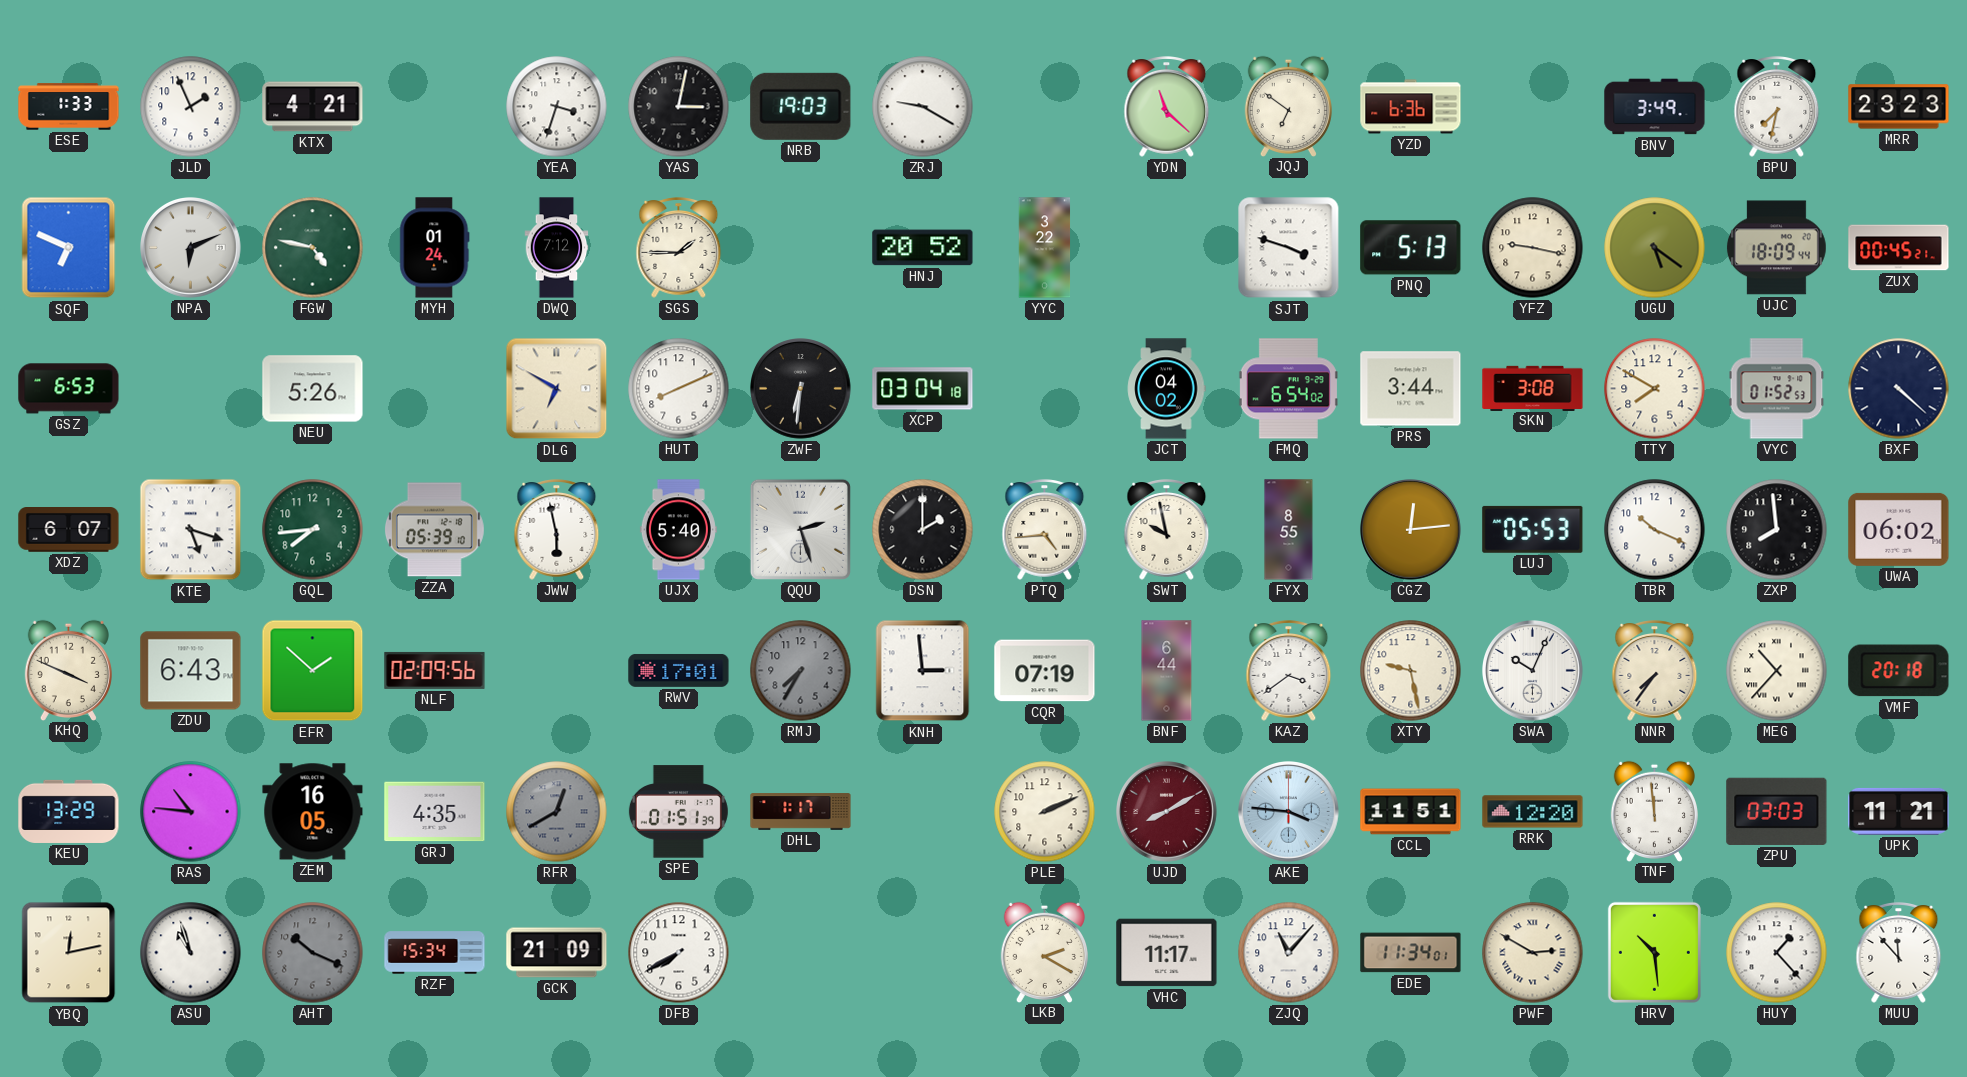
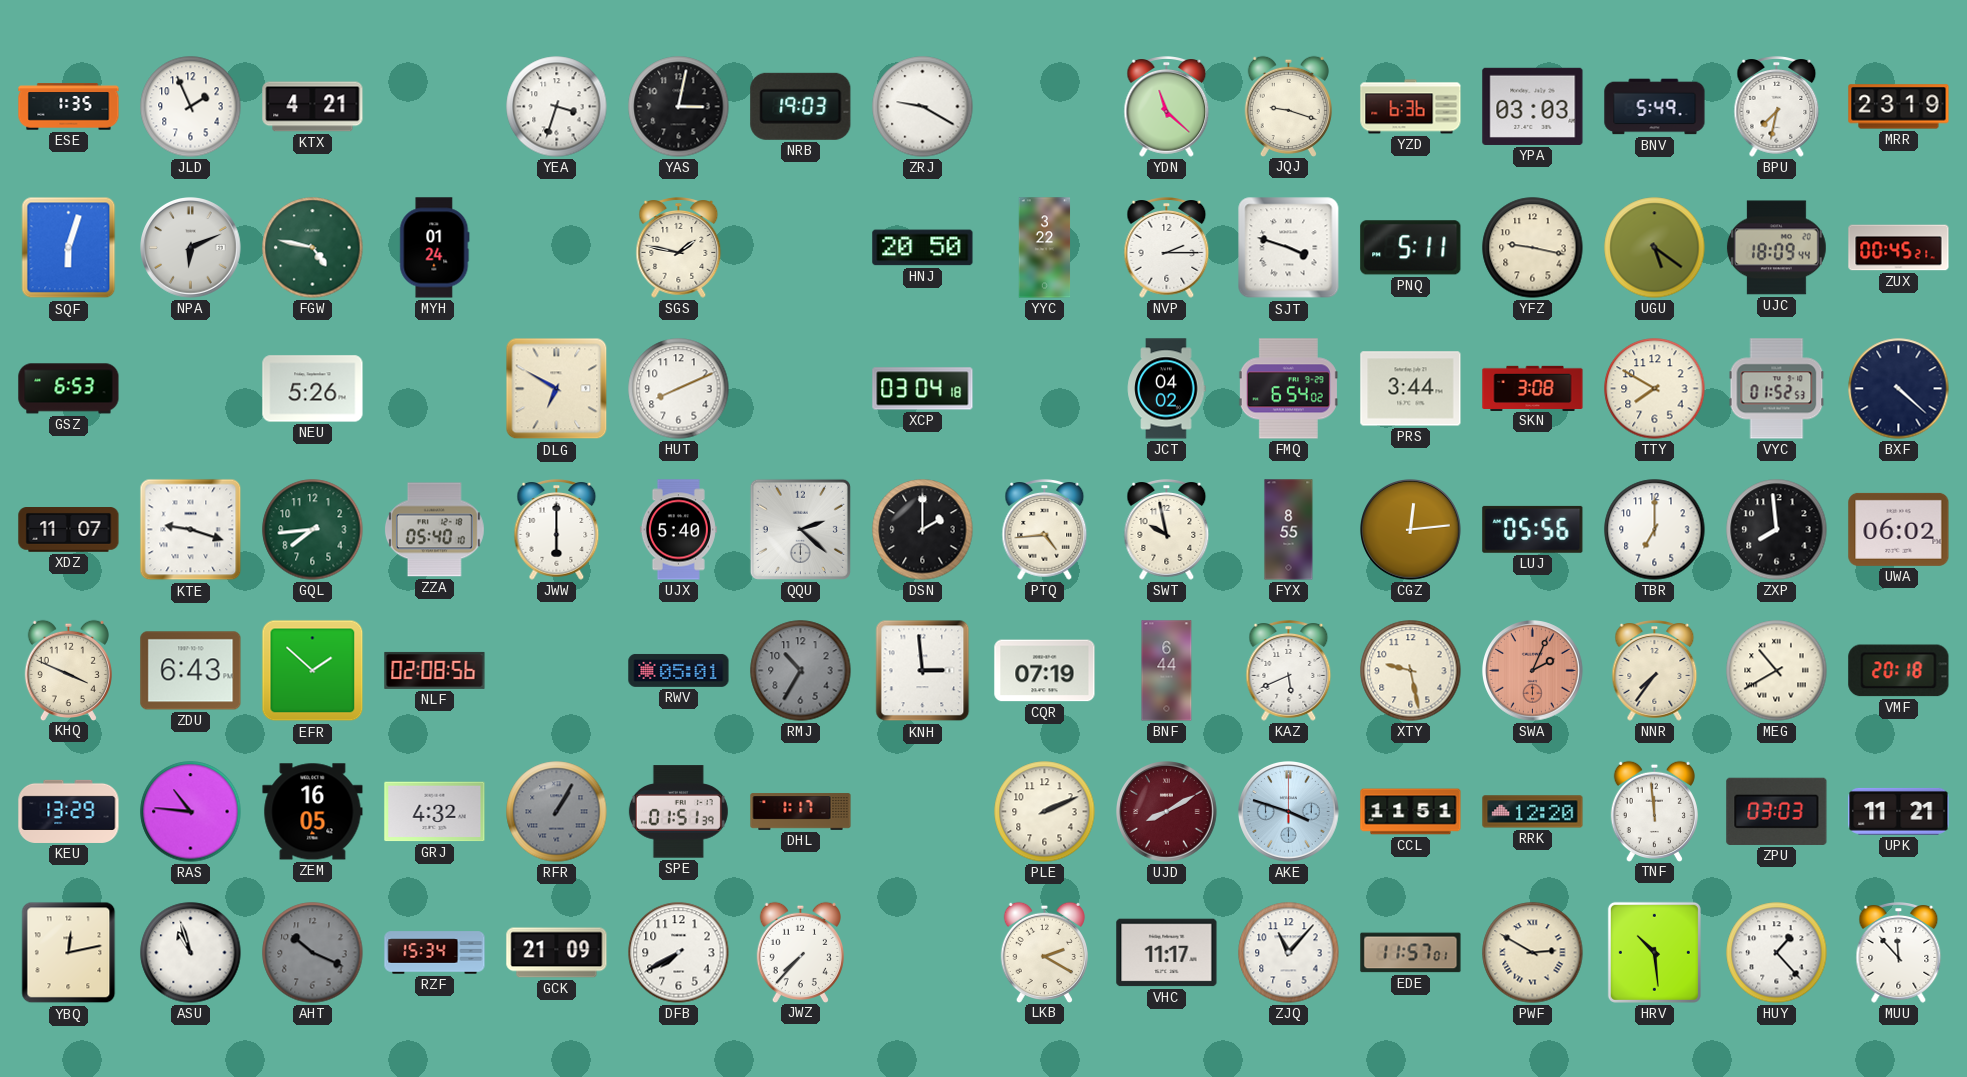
ESE: 1:33 -> 1:35
JQJ: 6:51 -> 9:18
YPA: none -> 03:03
BNV: 3:49 -> 5:49
MRR: 23:23 -> 23:19
SQF: 6:49 -> 6:03
DWQ: 7:12 -> none
SGS: 1:45 -> 1:47
HNJ: 20:52 -> 20:50
NVP: none -> 2:15
PNQ: 5:13 -> 5:11
ZWF: 6:31 -> none
XDZ: 6:07 -> 11:07
KTE: 5:18 -> 9:18
ZZA: 05:39 -> 05:40
JWW: 5:58 -> 6:00
QQU: 2:27 -> 2:22
LUJ: 05:53 -> 05:56
TBR: 10:19 -> 7:00
NLF: 02:09 -> 02:08
RWV: 17:01 -> 05:01
RMJ: 7:35 -> 10:35
KAZ: 3:39 -> 5:41
SWA: 10:04 -> 2:04
SWA dial: white -> salmon
MEG: 10:37 -> 10:40
GRJ: 4:35 -> 4:32
RFR: 12:40 -> 1:05
AKE: 3:46 -> 3:48
JWZ: none -> 7:37
EDE: 11:34 -> 11:57
